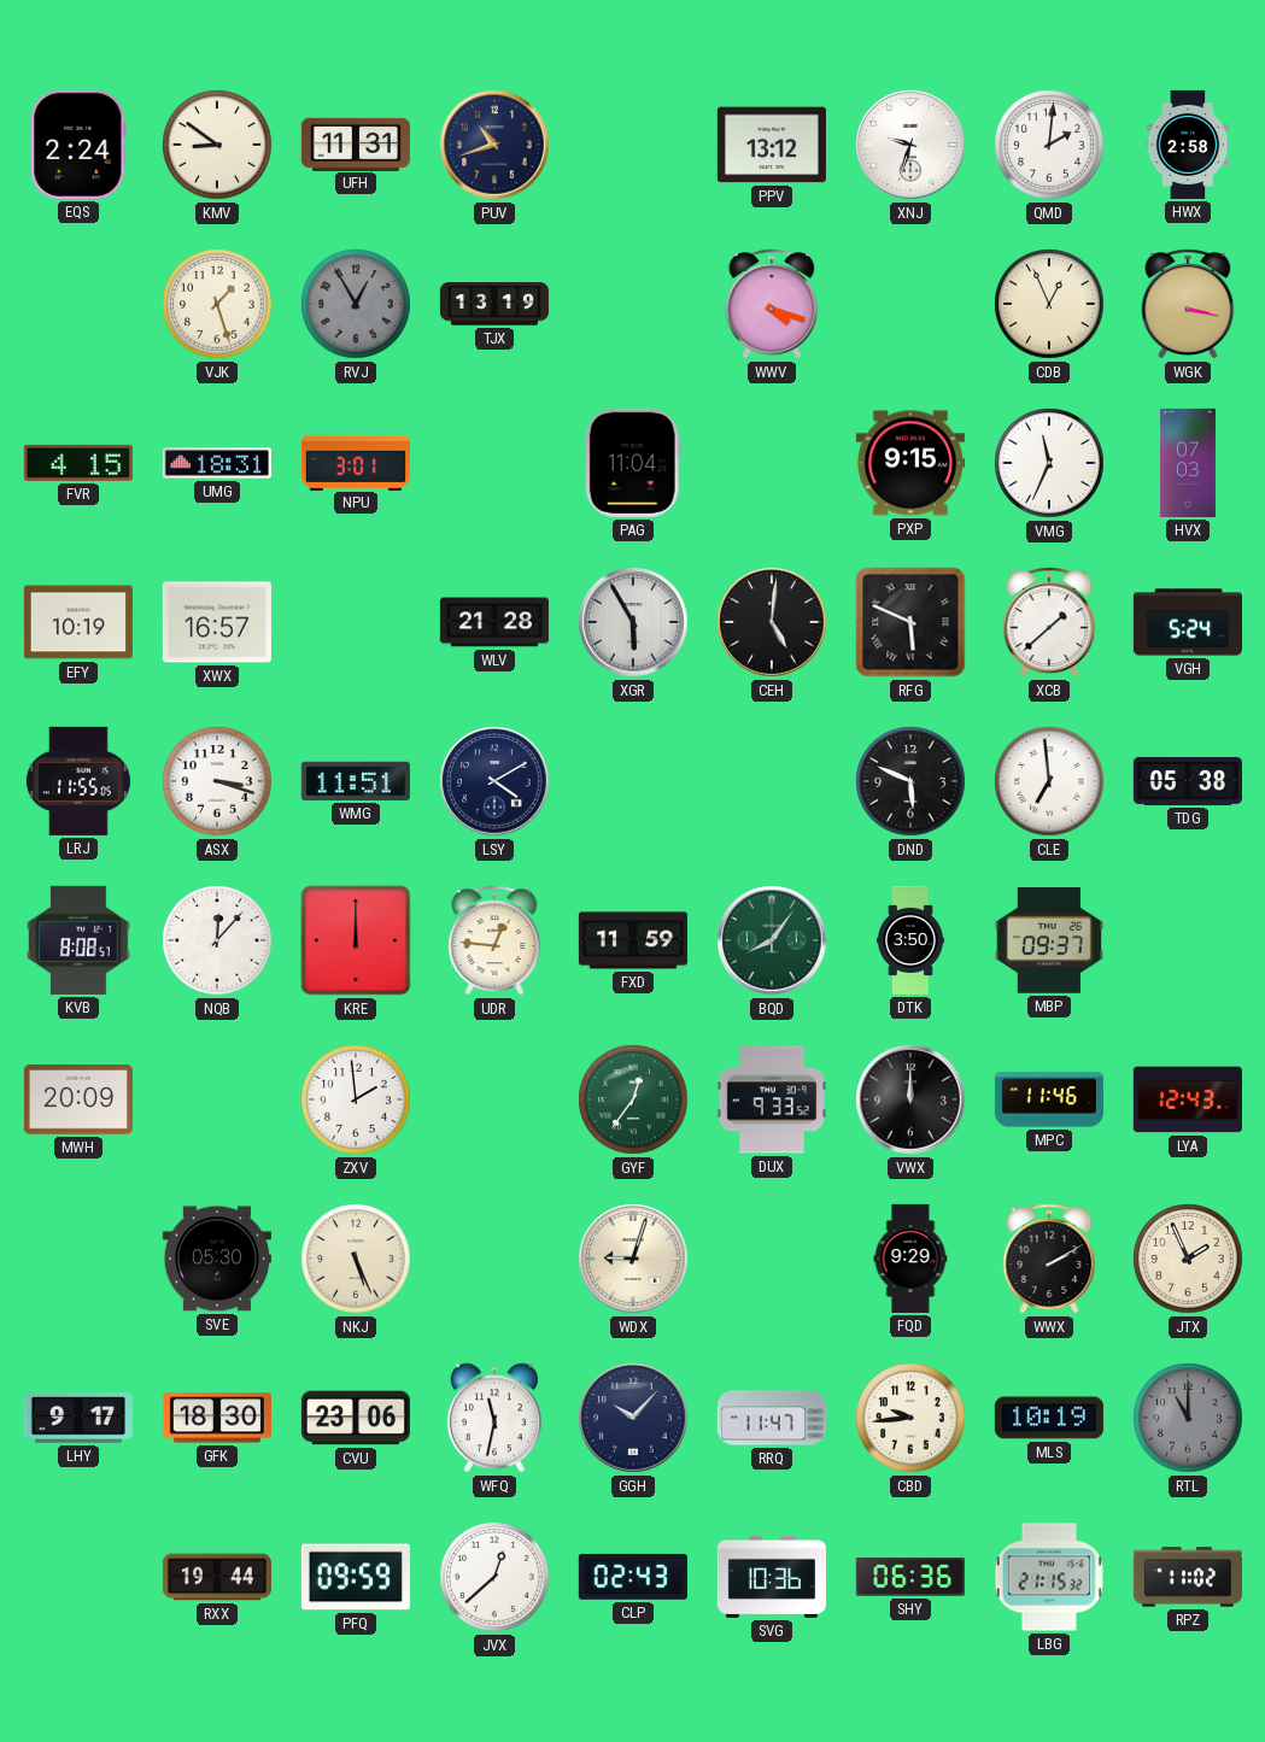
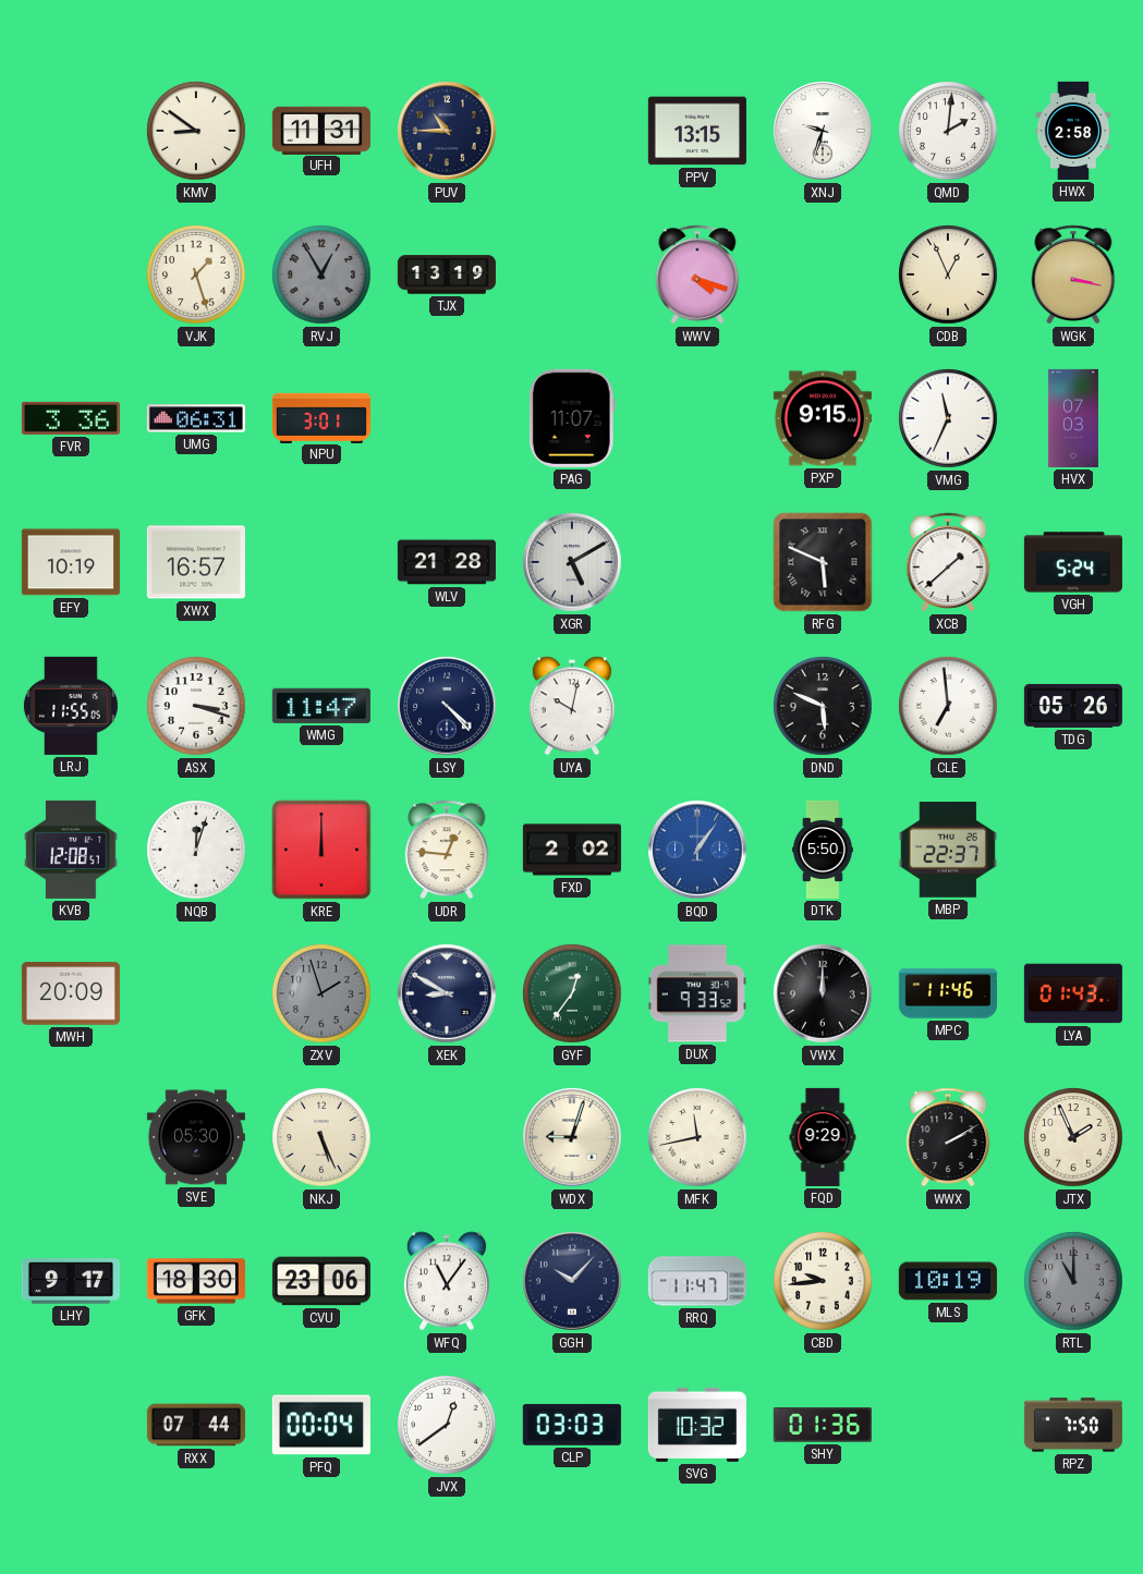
EQS: 2:24 -> none
PUV: 10:42 -> 10:45
PPV: 13:12 -> 13:15
FVR: 4:15 -> 3:36
UMG: 18:31 -> 06:31
PAG: 11:04 -> 11:07
XGR: 5:55 -> 5:10
CEH: 5:01 -> none
WMG: 11:51 -> 11:47
LSY: 4:10 -> 4:23
UYA: none -> 10:02
TDG: 05:38 -> 05:26
KVB: 8:08 -> 12:08
NQB: 12:07 -> 12:03
FXD: 11:59 -> 2:02
BQD: 8:06 -> 1:06
BQD dial: green -> blue
DTK: 3:50 -> 5:50
MBP: 09:37 -> 22:37
ZXV: 1:59 -> 1:57
ZXV dial: white -> grey
XEK: none -> 8:50
LYA: 12:43 -> 01:43
MFK: none -> 11:43
WFQ: 11:32 -> 11:06
RXX: 19:44 -> 07:44
PFQ: 09:59 -> 00:04
JVX: 12:38 -> 12:39
CLP: 02:43 -> 03:03
SVG: 10:36 -> 10:32
SHY: 06:36 -> 01:36
LBG: 21:15 -> none
RPZ: 11:02 -> 7:50
